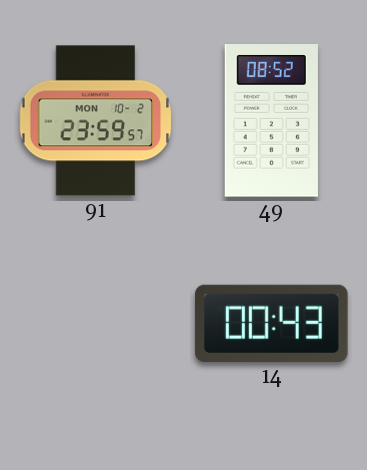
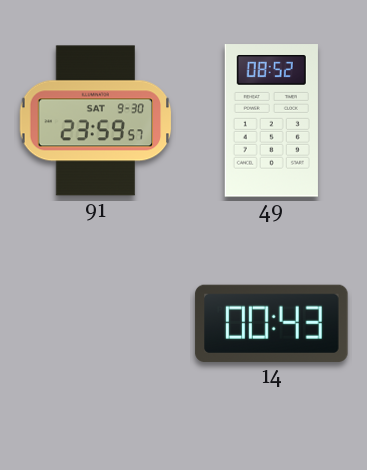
91 date: MON 10-2 -> SAT 9-30
